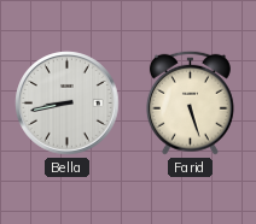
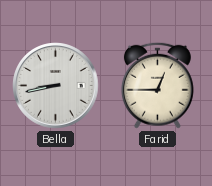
Farid: 5:27 -> 12:45
